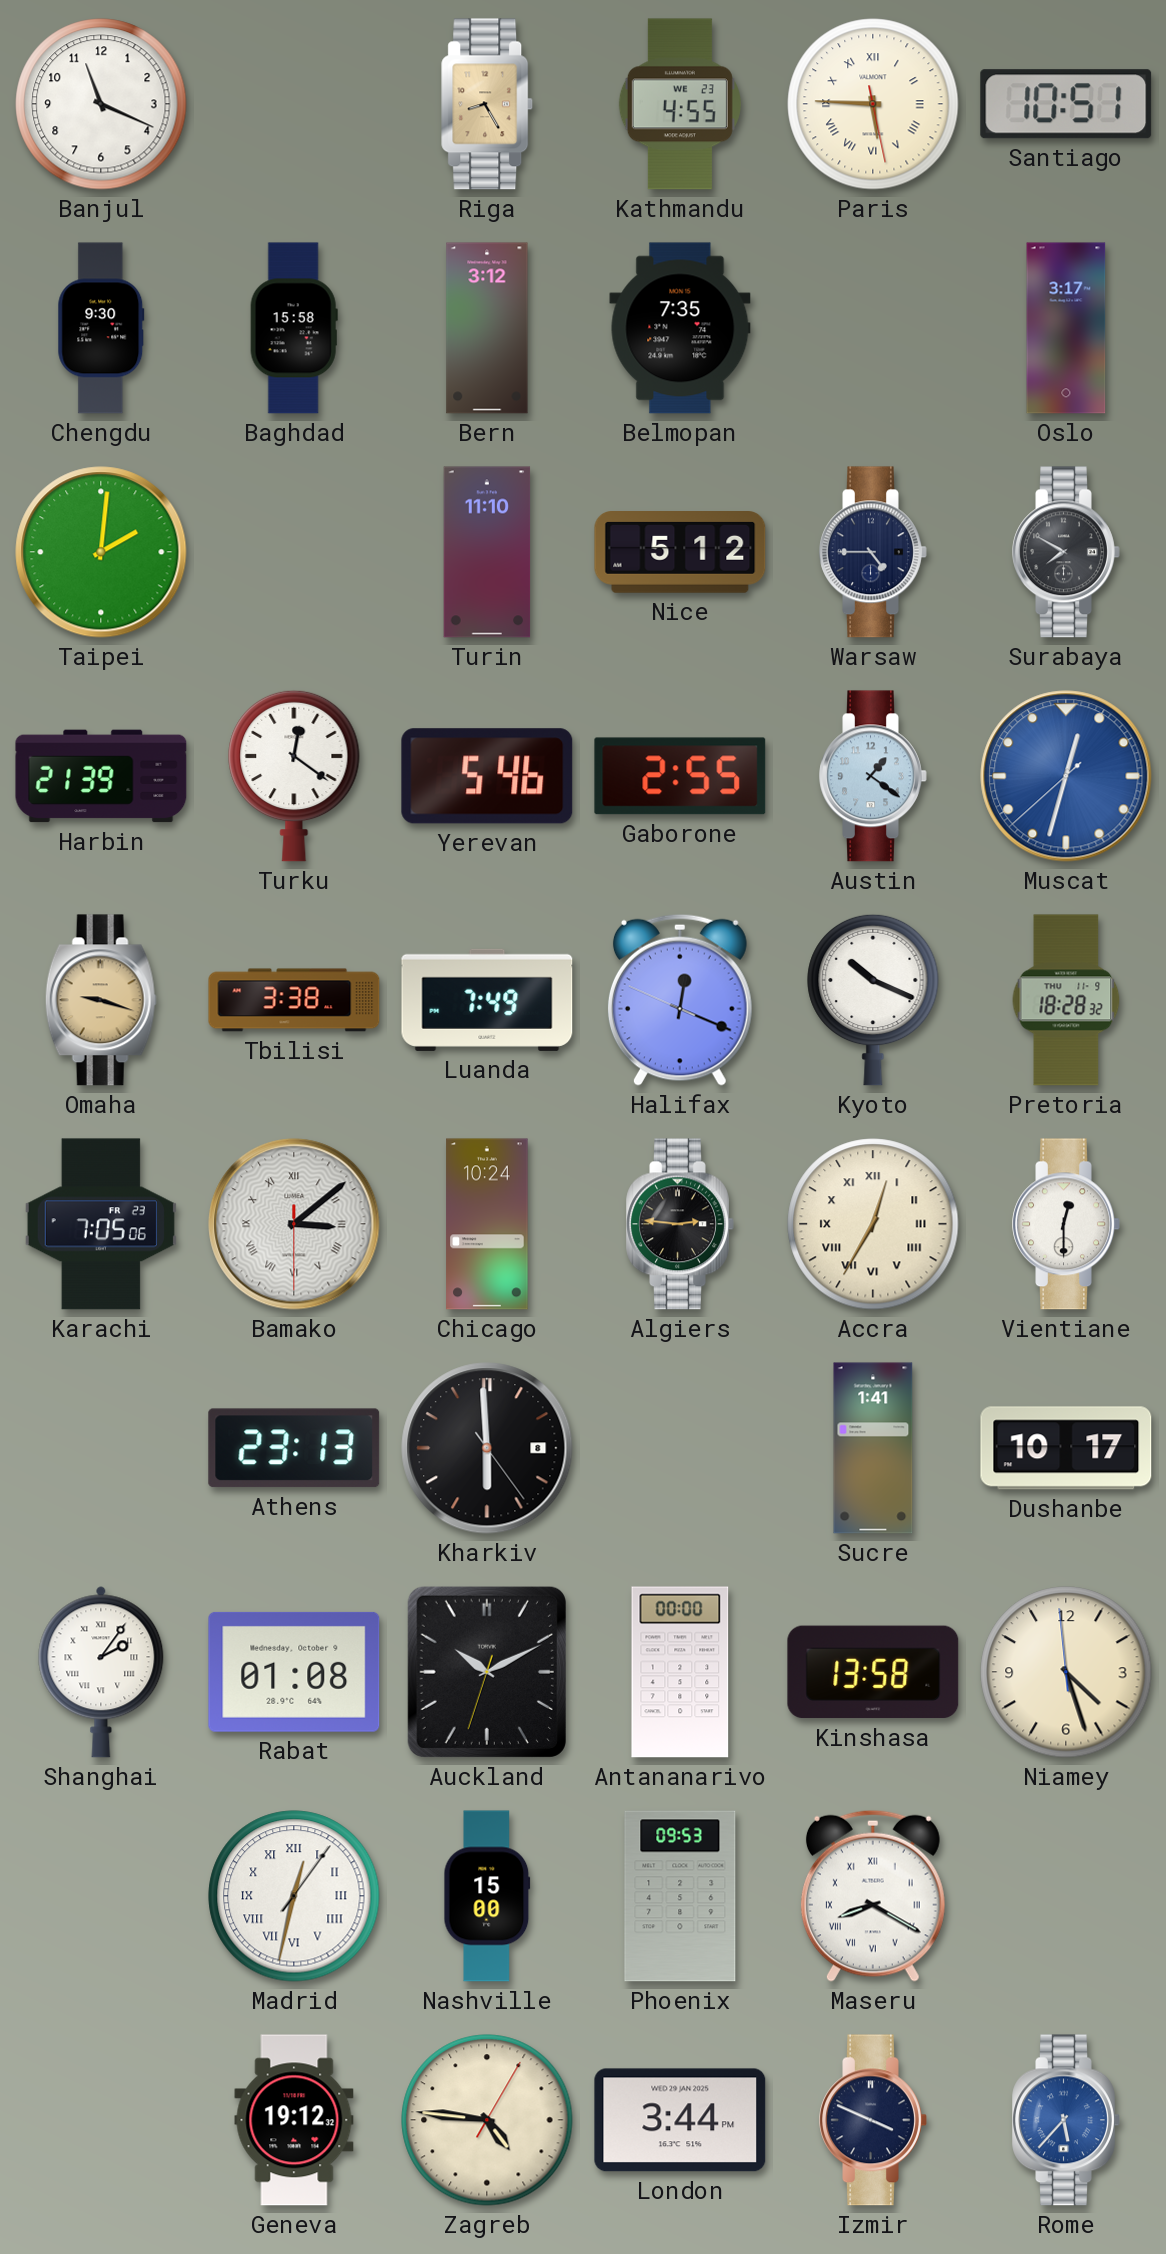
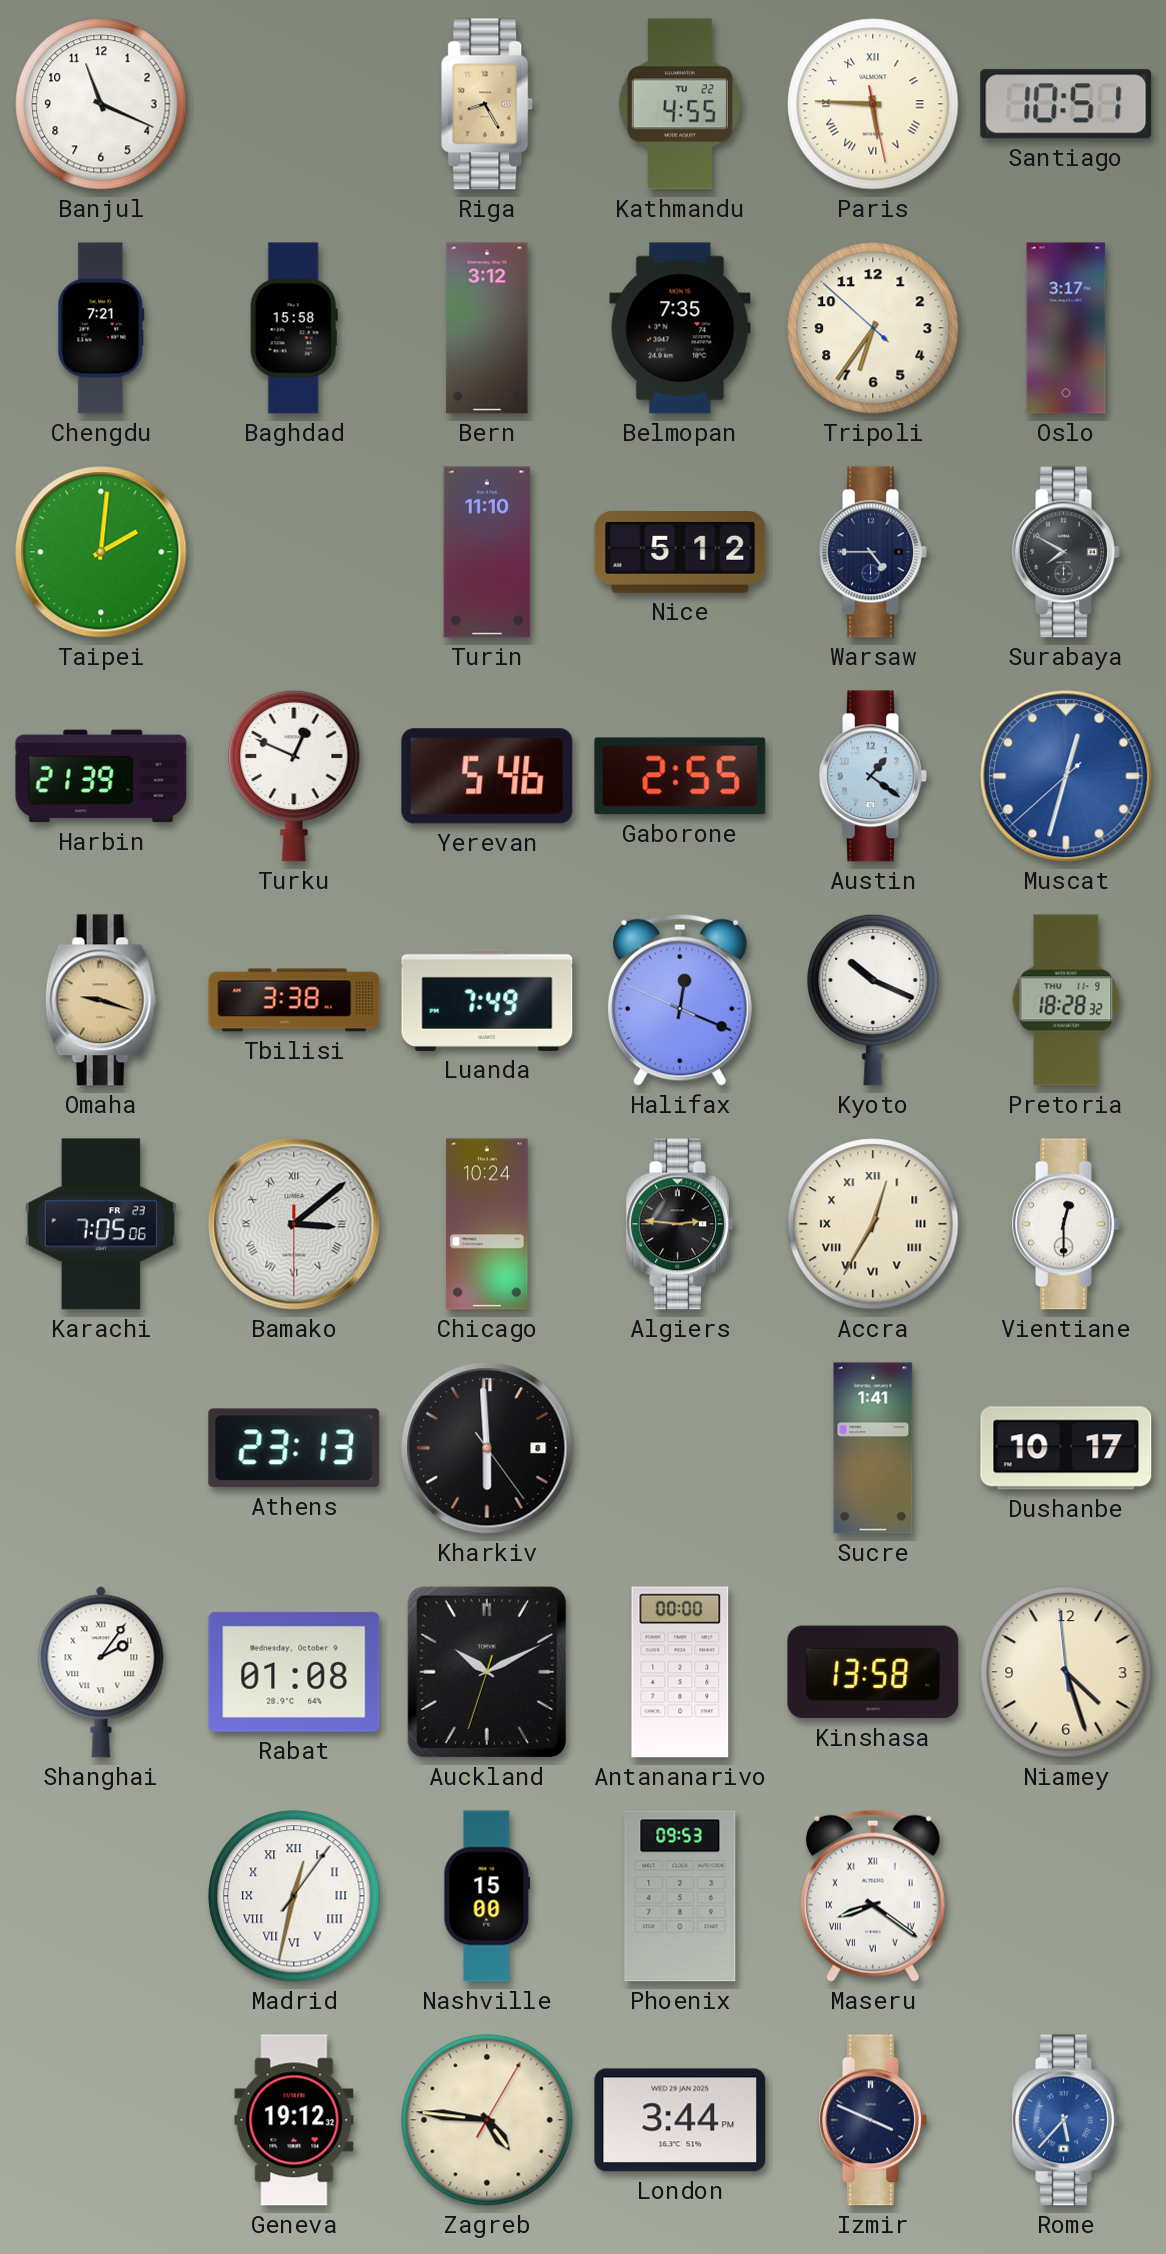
Kathmandu date: WE 23 -> TU 22
Chengdu: 9:30 -> 7:21
Tripoli: none -> 6:35
Turku: 12:21 -> 12:49
Maseru: 8:20 -> 8:21
